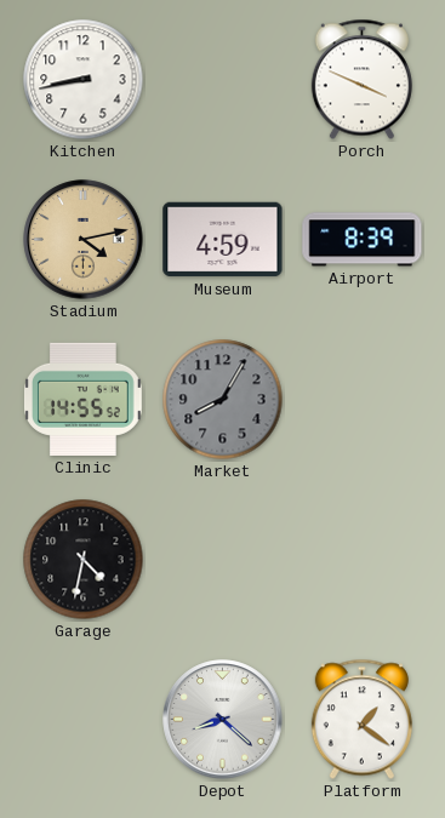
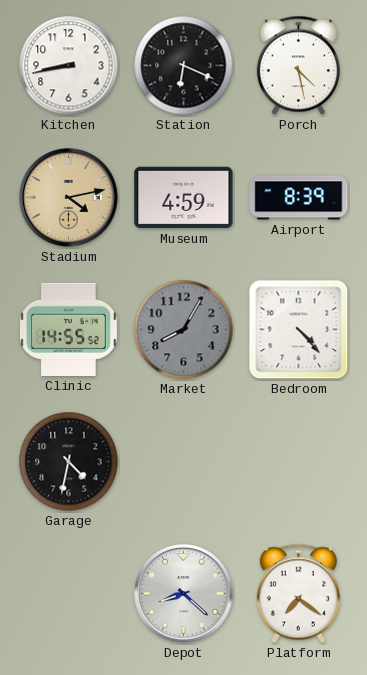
Station: none -> 6:19
Porch: 3:49 -> 4:28
Bedroom: none -> 4:23
Platform: 1:21 -> 7:21
